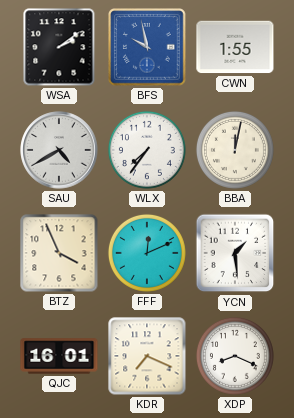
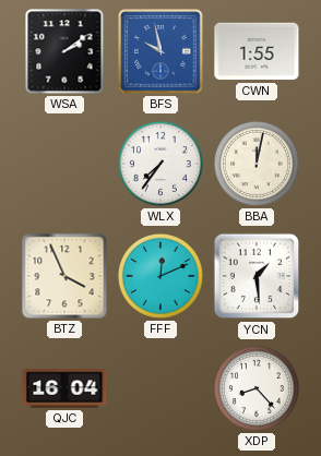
SAU: 4:40 -> none
QJC: 16:01 -> 16:04
KDR: 7:19 -> none
XDP: 8:19 -> 8:23
